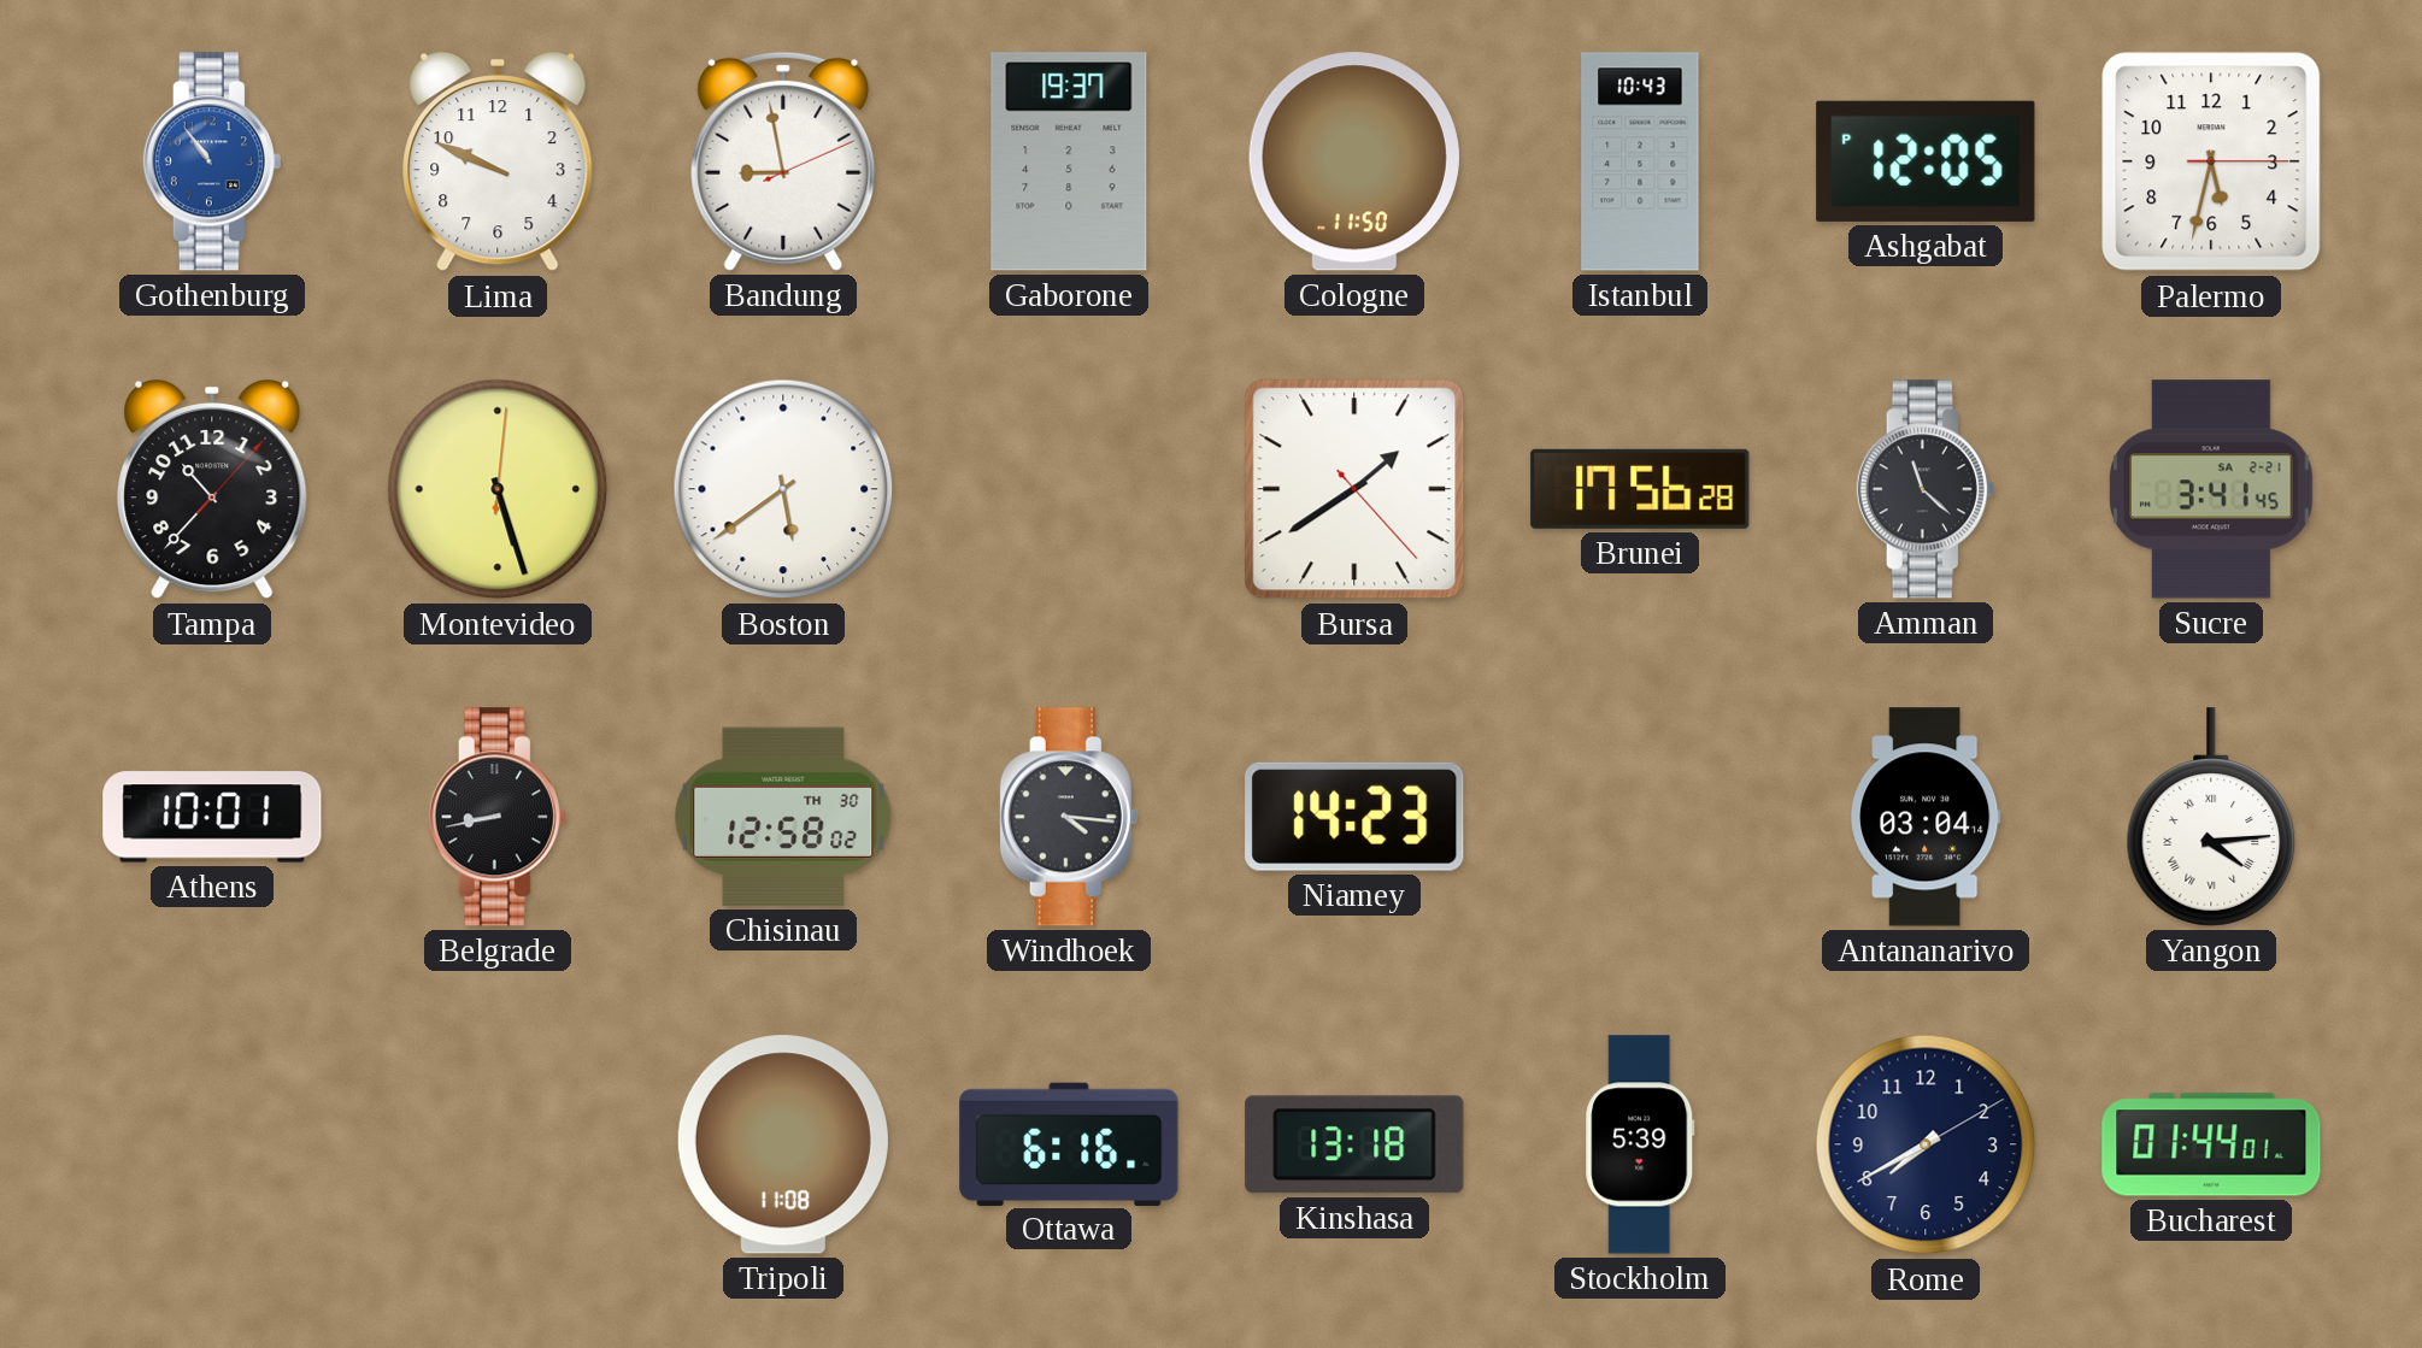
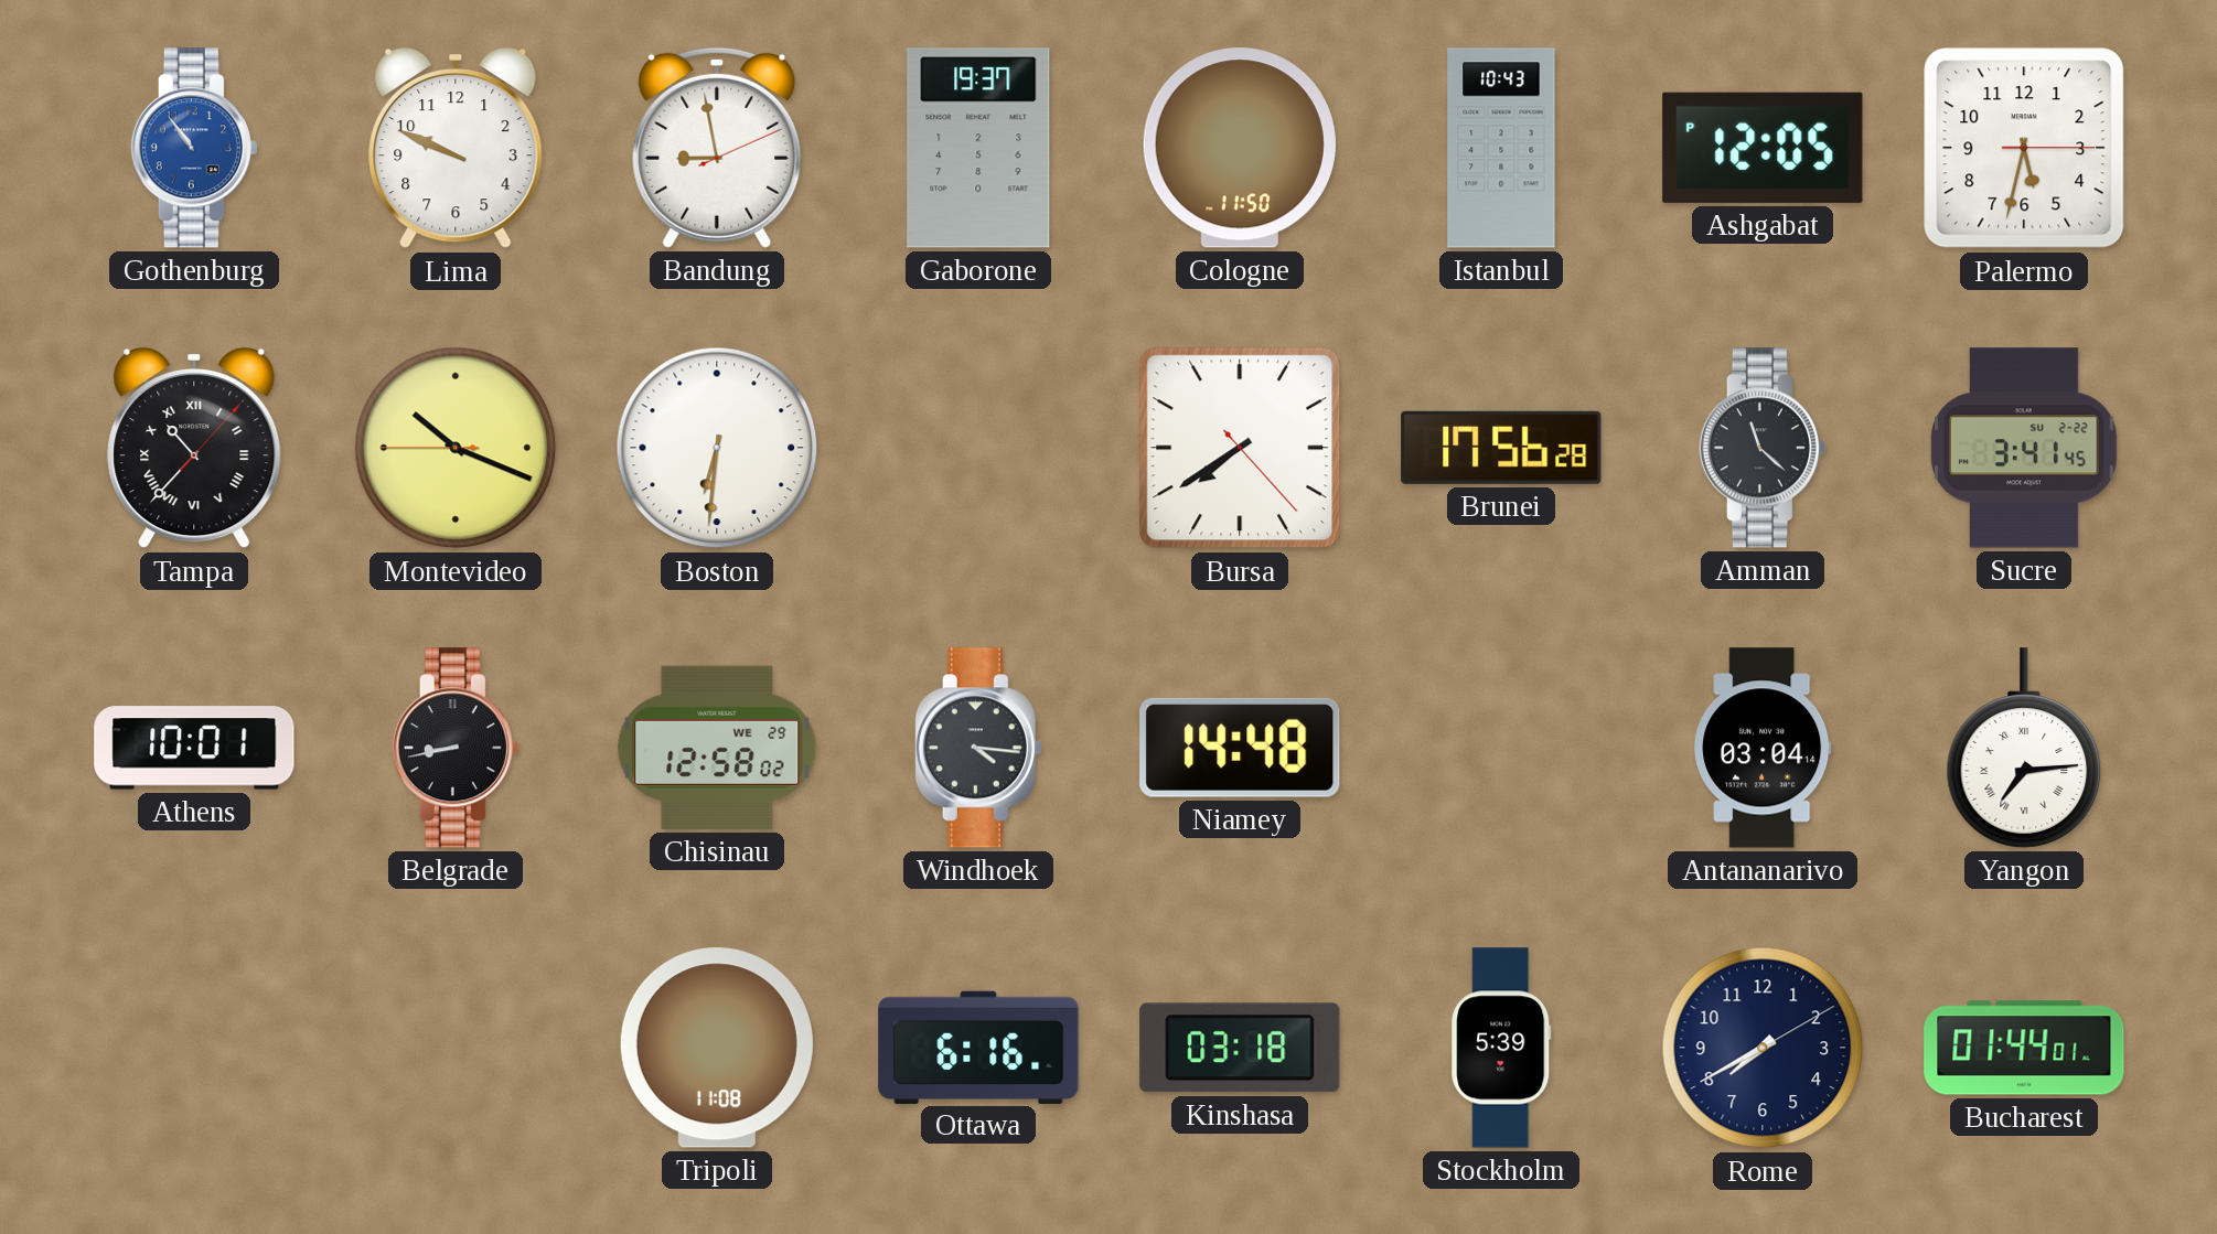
Tampa numerals: Arabic -> Roman
Montevideo: 5:27 -> 10:18
Boston: 5:39 -> 6:31
Bursa: 1:39 -> 7:39
Sucre date: SA 2-21 -> SU 2-22
Chisinau date: TH 30 -> WE 29
Niamey: 14:23 -> 14:48
Yangon: 4:14 -> 7:14
Kinshasa: 13:18 -> 03:18
